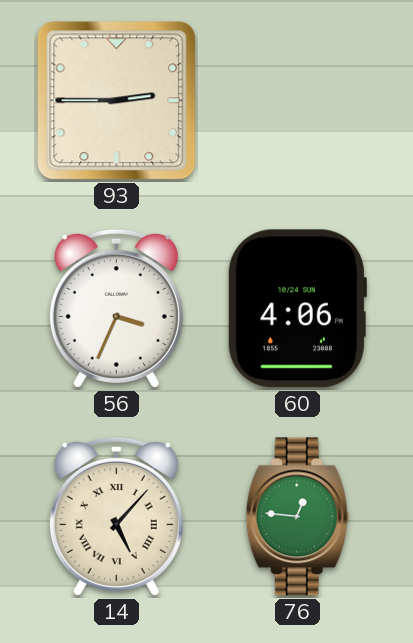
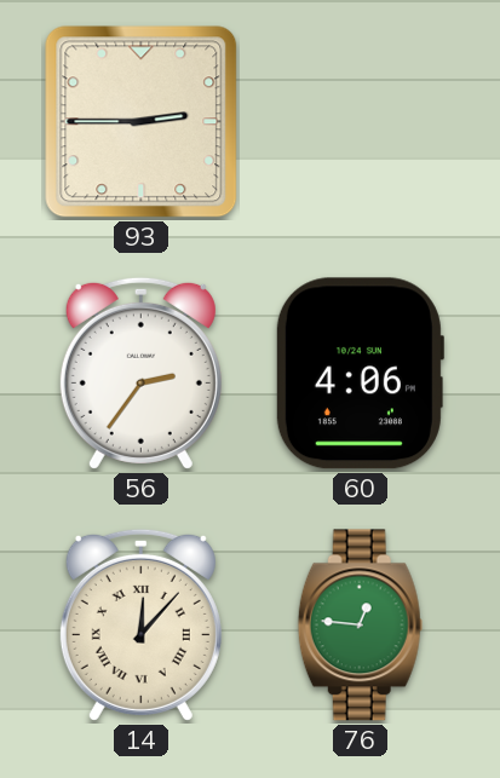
56: 3:34 -> 2:36
14: 5:07 -> 12:07
